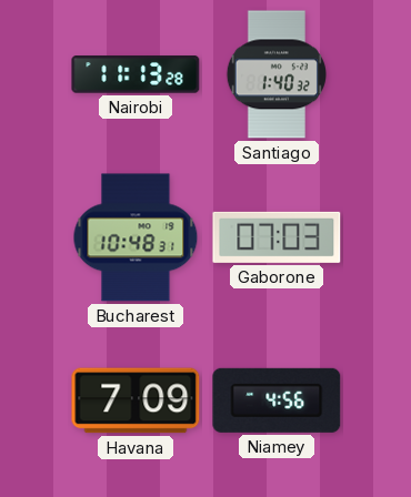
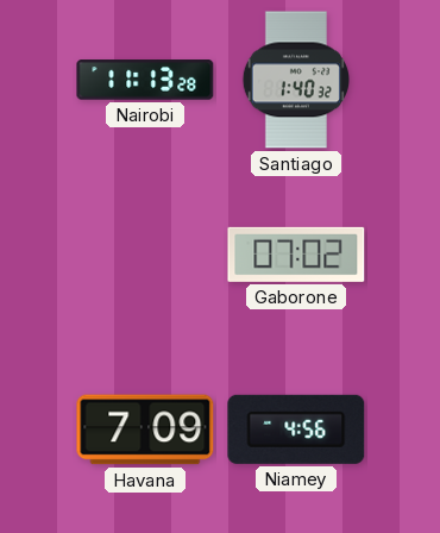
Bucharest: 10:48 -> none
Gaborone: 07:03 -> 07:02
